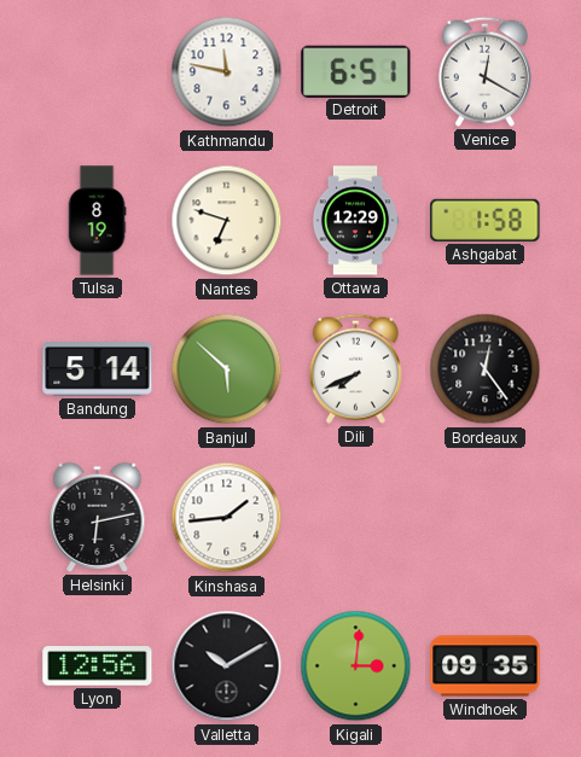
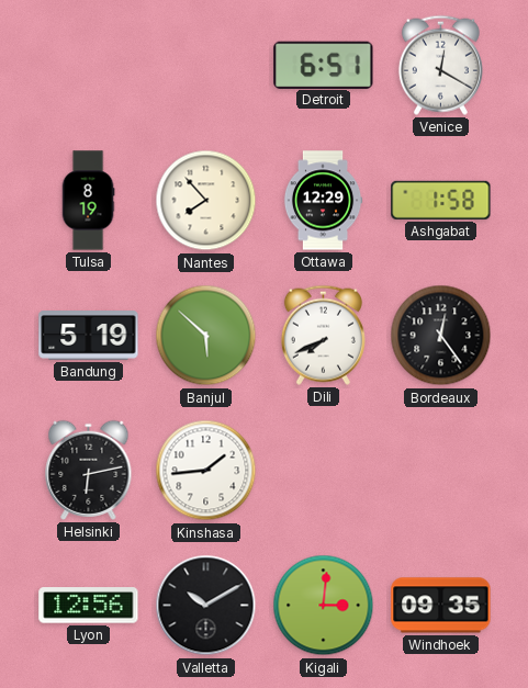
Kathmandu: 11:47 -> none
Nantes: 6:48 -> 7:53
Bandung: 5:14 -> 5:19
